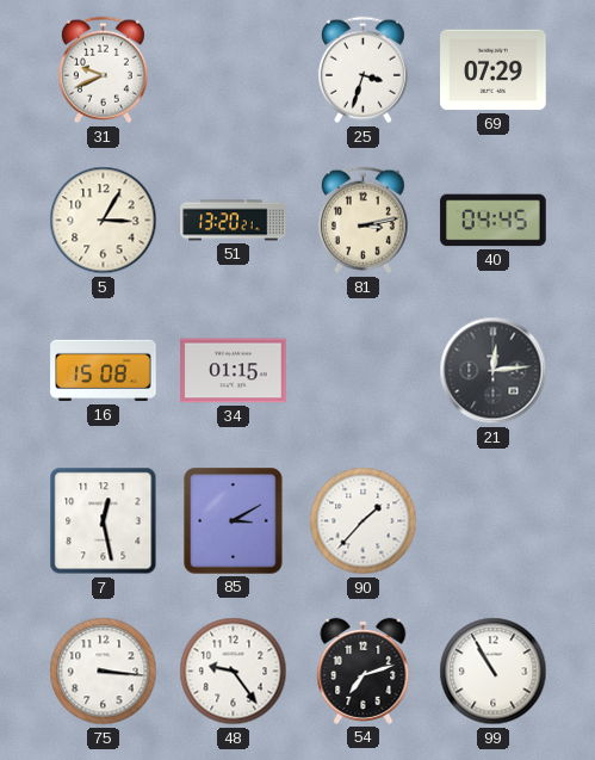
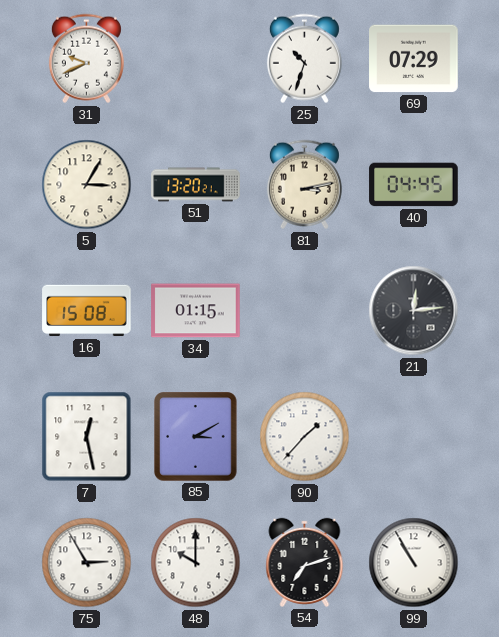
25: 3:33 -> 10:33
75: 3:16 -> 2:55
48: 9:24 -> 10:00
